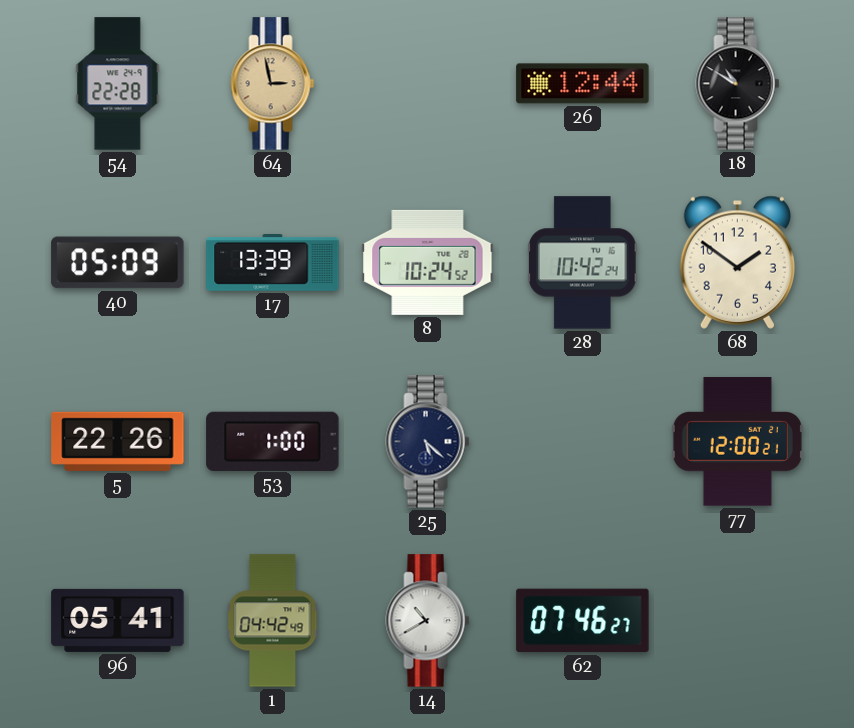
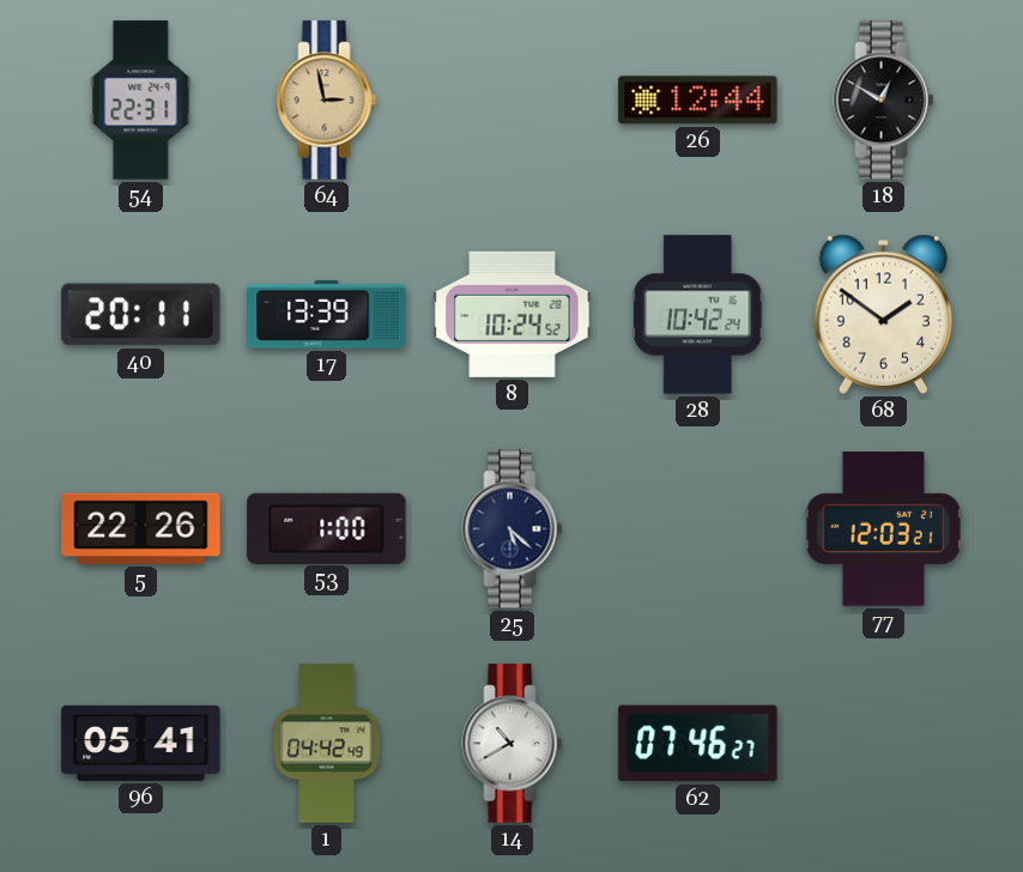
54: 22:28 -> 22:31
18: 10:50 -> 12:50
40: 05:09 -> 20:11
77: 12:00 -> 12:03
